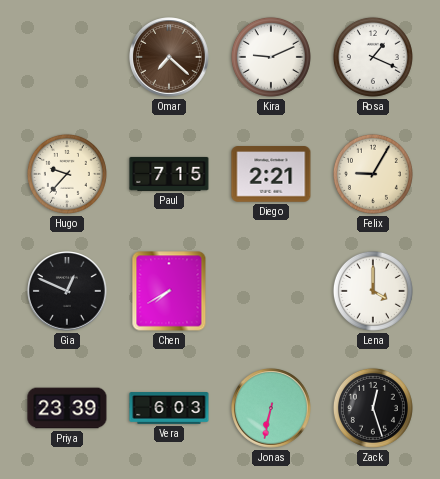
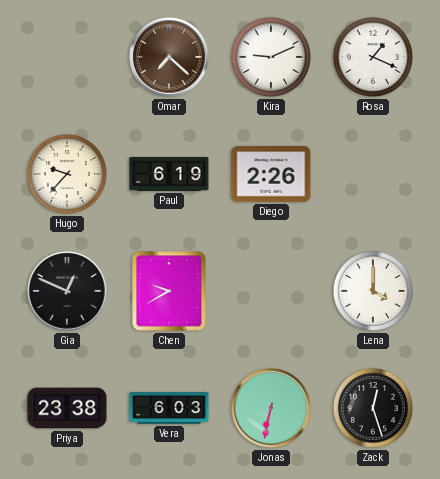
Paul: 7:15 -> 6:19
Diego: 2:21 -> 2:26
Felix: 9:05 -> none
Chen: 7:40 -> 9:40
Priya: 23:39 -> 23:38
